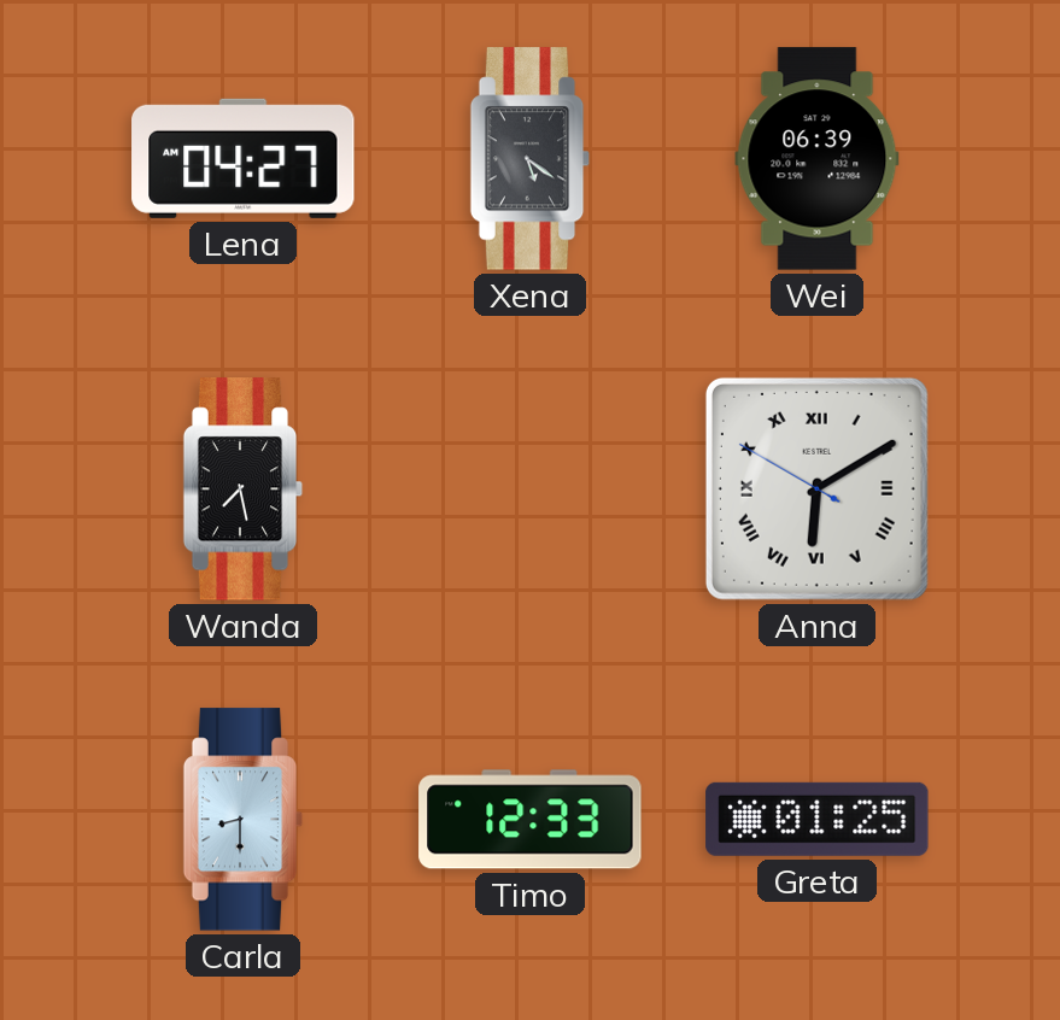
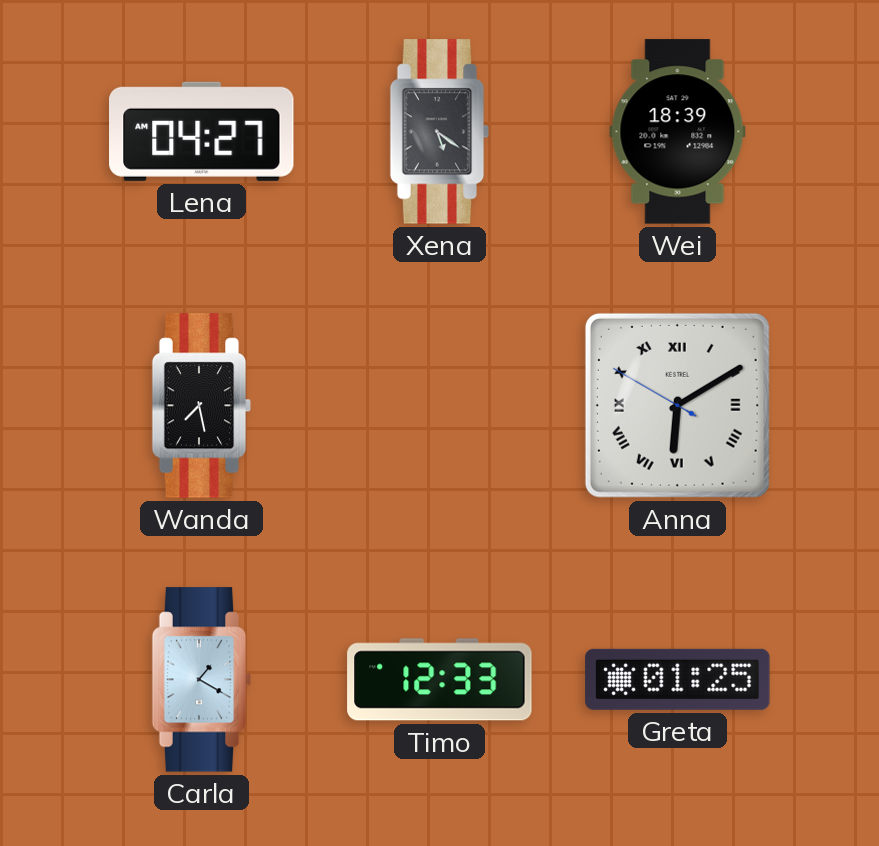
Wei: 06:39 -> 18:39
Carla: 8:30 -> 1:20
